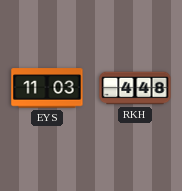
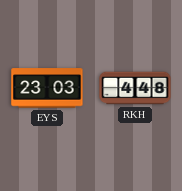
EYS: 11:03 -> 23:03
